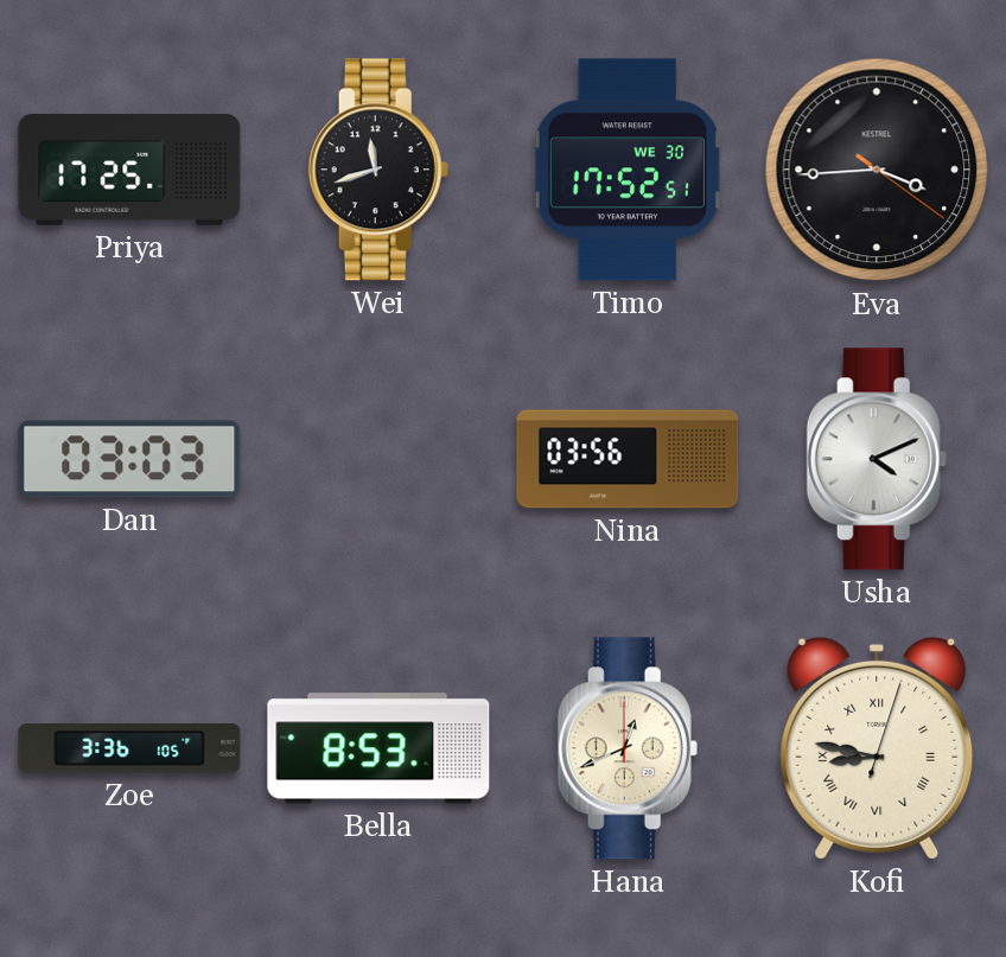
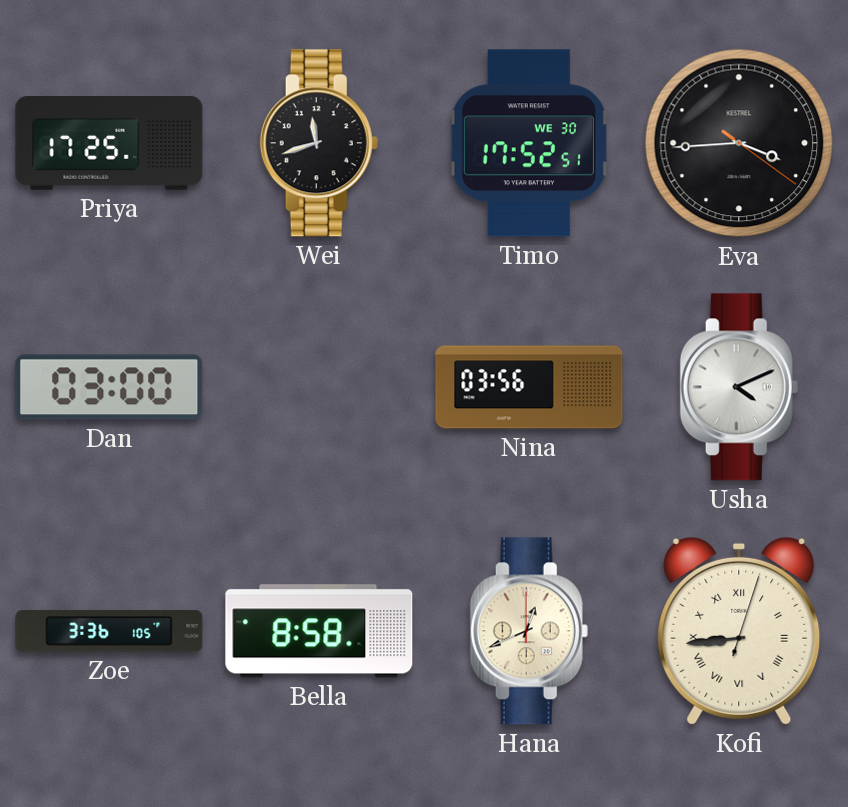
Dan: 03:03 -> 03:00
Bella: 8:53 -> 8:58
Kofi: 8:47 -> 8:44
